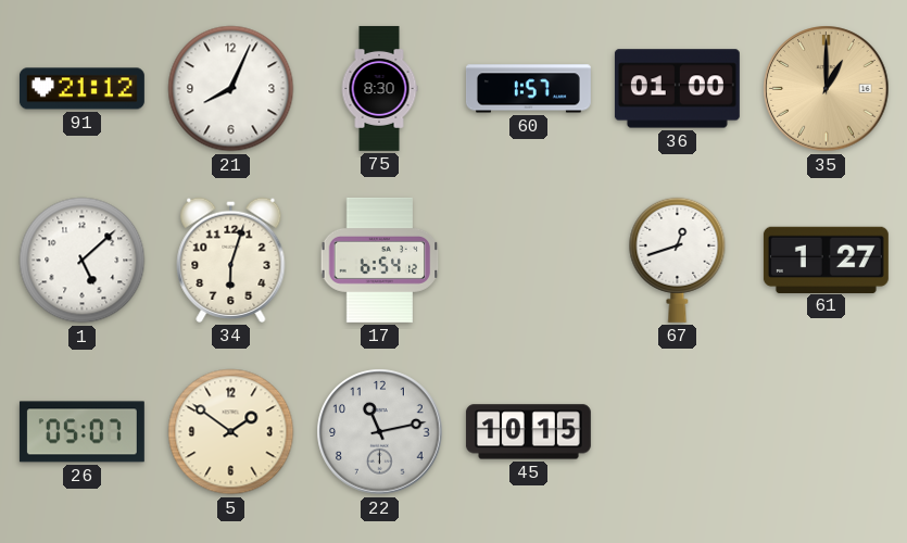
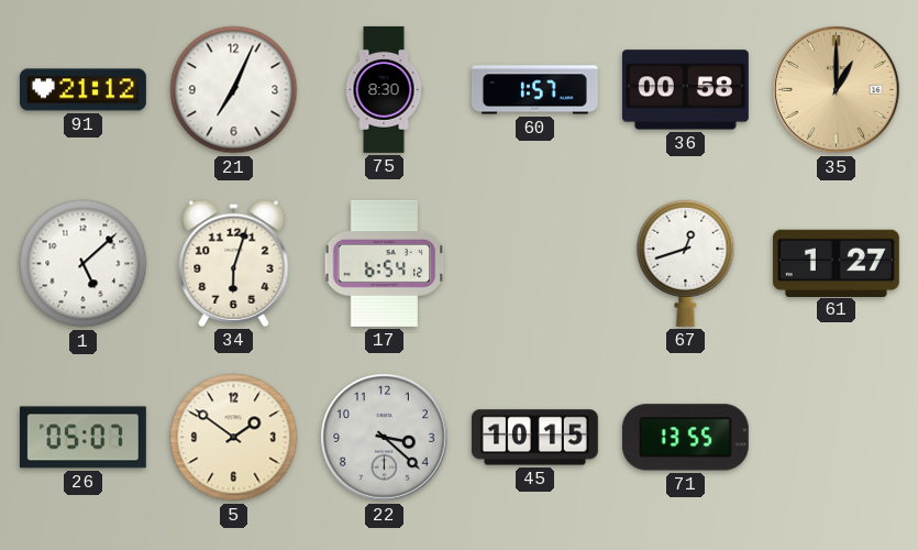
21: 8:04 -> 7:04
36: 01:00 -> 00:58
22: 11:13 -> 3:22
71: none -> 13:55
